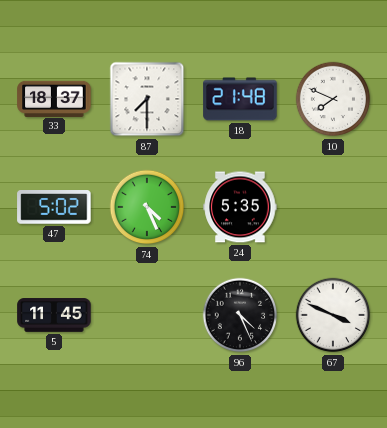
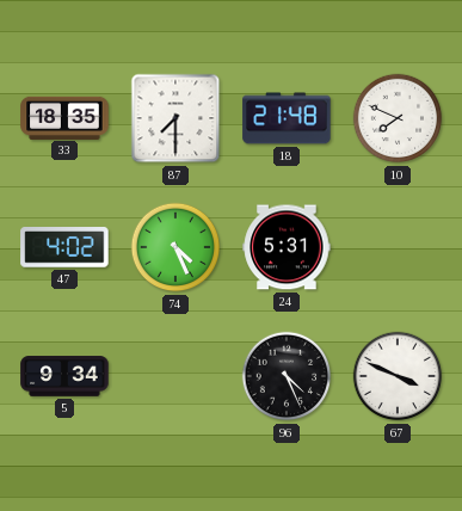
33: 18:37 -> 18:35
47: 5:02 -> 4:02
24: 5:35 -> 5:31
5: 11:45 -> 9:34
